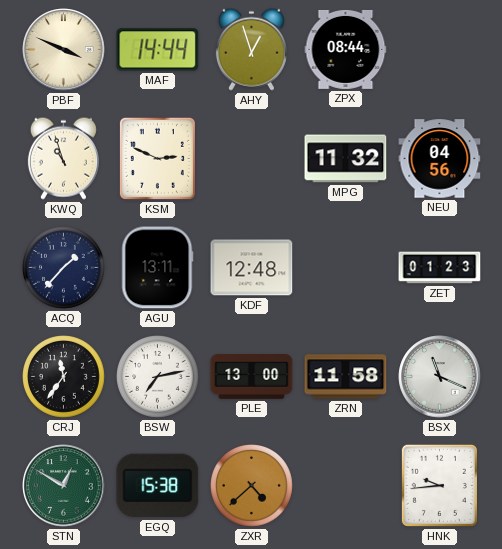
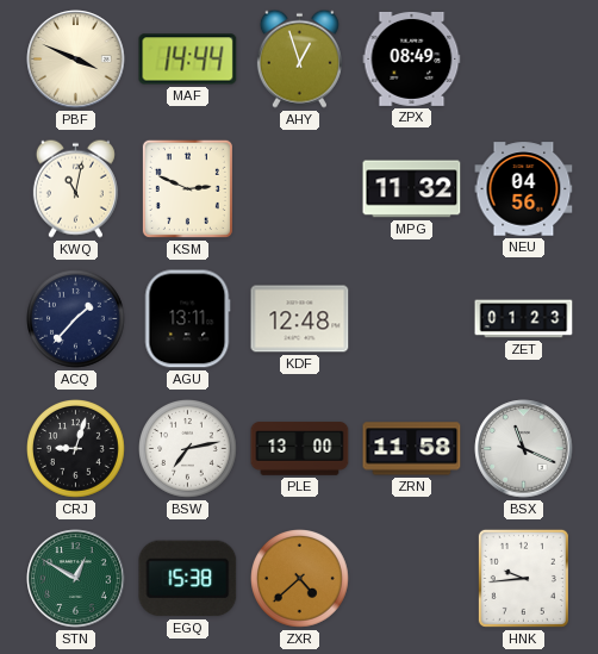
ZPX: 08:44 -> 08:49
KWQ: 10:57 -> 11:02
CRJ: 11:36 -> 9:03
